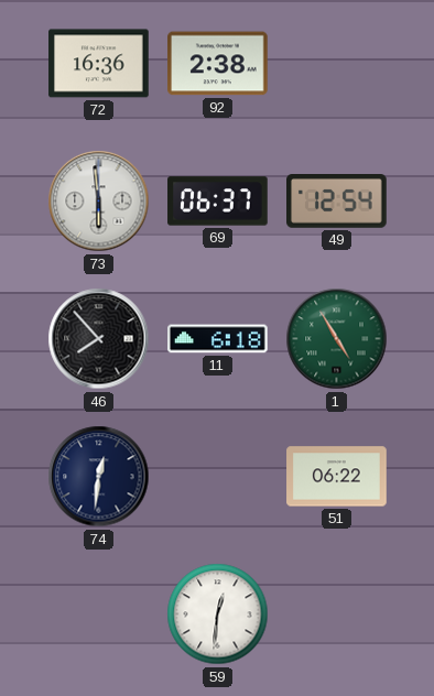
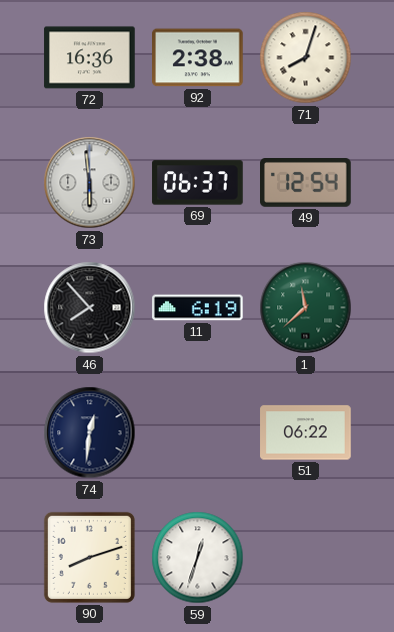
71: none -> 8:03
11: 6:18 -> 6:19
1: 4:55 -> 11:38
90: none -> 8:12
59: 12:31 -> 12:33
